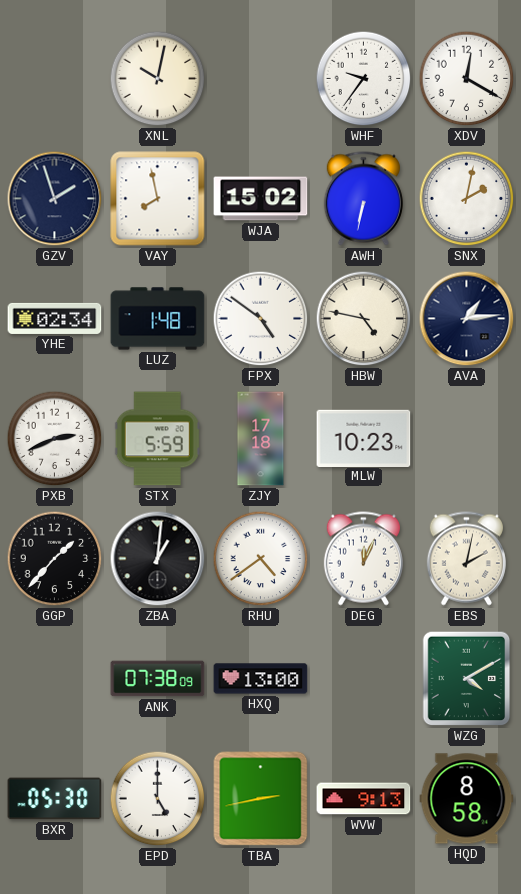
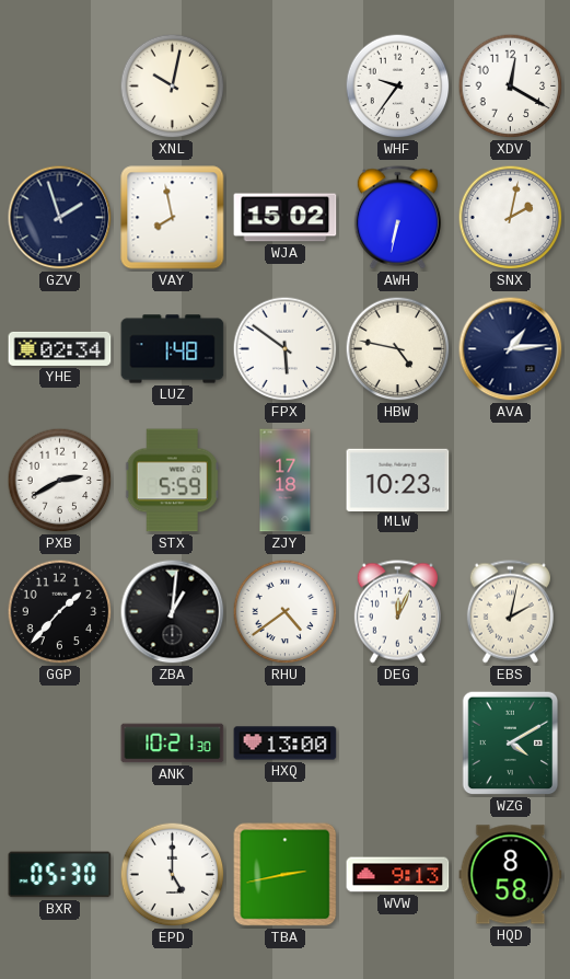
FPX: 4:51 -> 5:51
PXB: 2:41 -> 2:40
ANK: 07:38 -> 10:21
